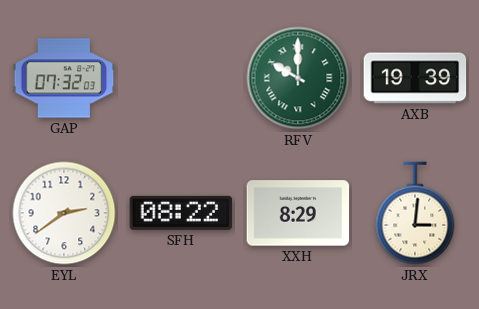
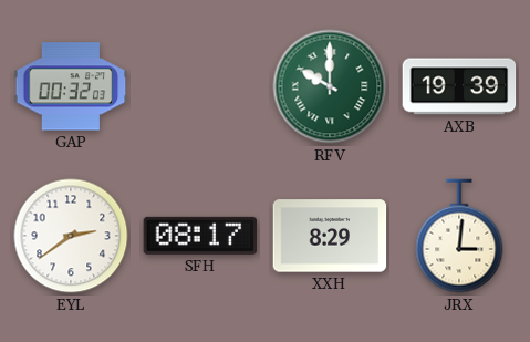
GAP: 07:32 -> 00:32
SFH: 08:22 -> 08:17
